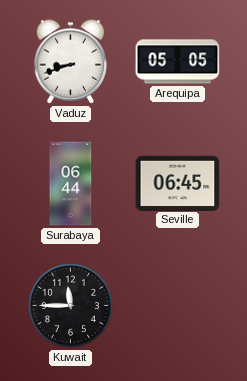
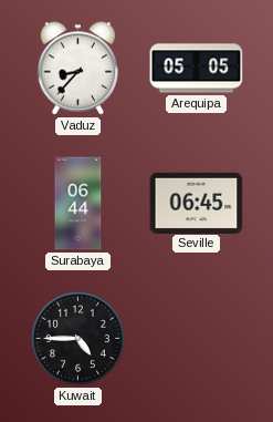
Vaduz: 8:42 -> 8:37
Kuwait: 11:45 -> 4:45
